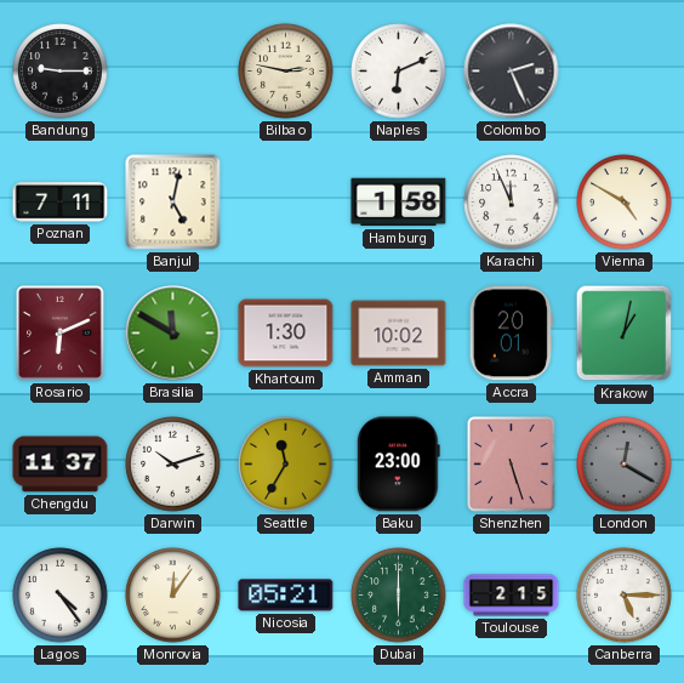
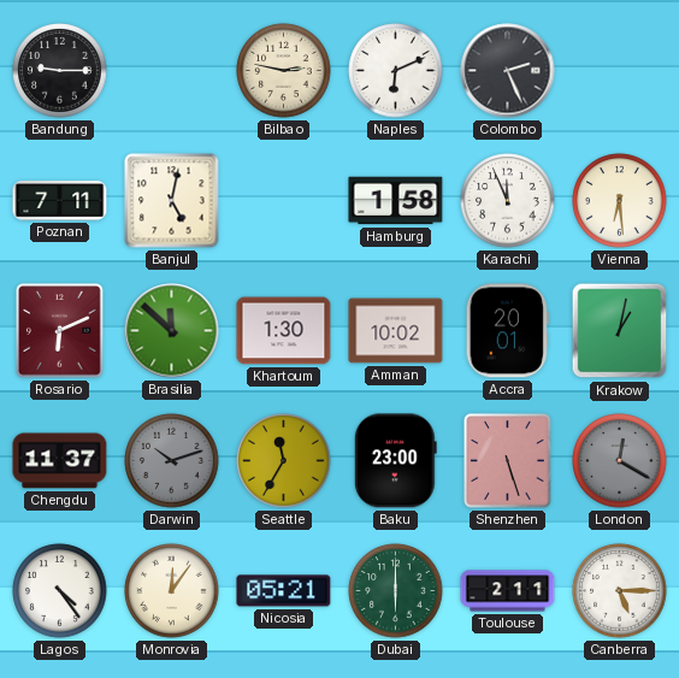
Vienna: 4:50 -> 6:29
Brasilia: 11:50 -> 11:52
Darwin dial: white -> grey
Toulouse: 2:15 -> 2:11
